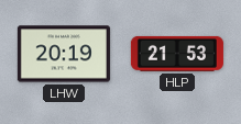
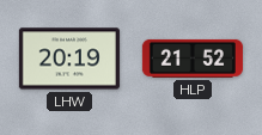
HLP: 21:53 -> 21:52
